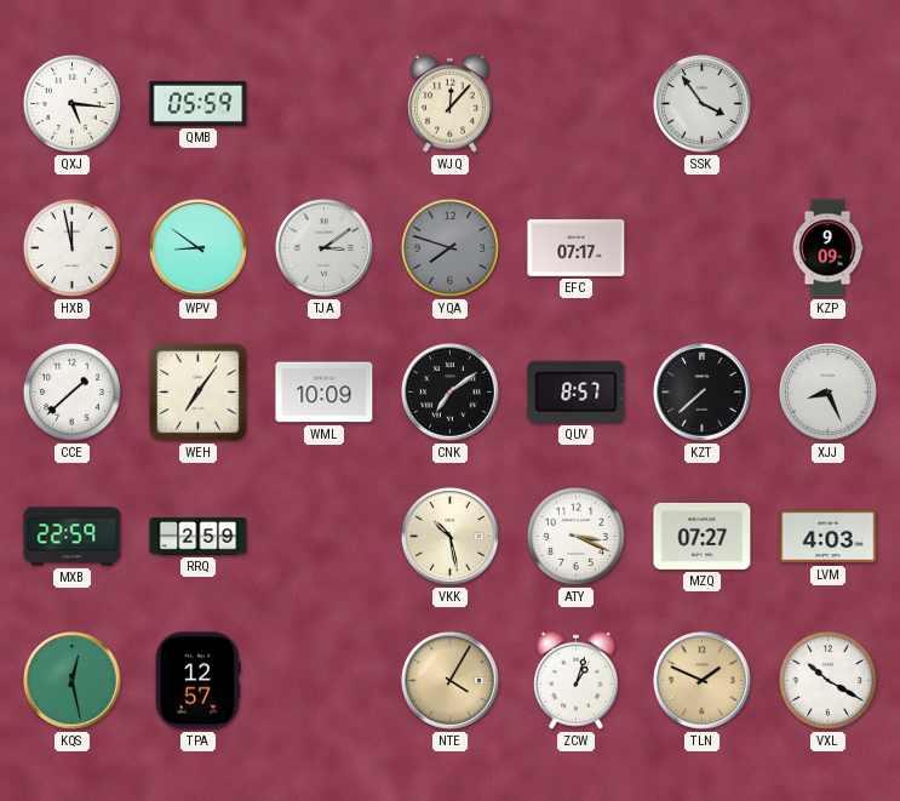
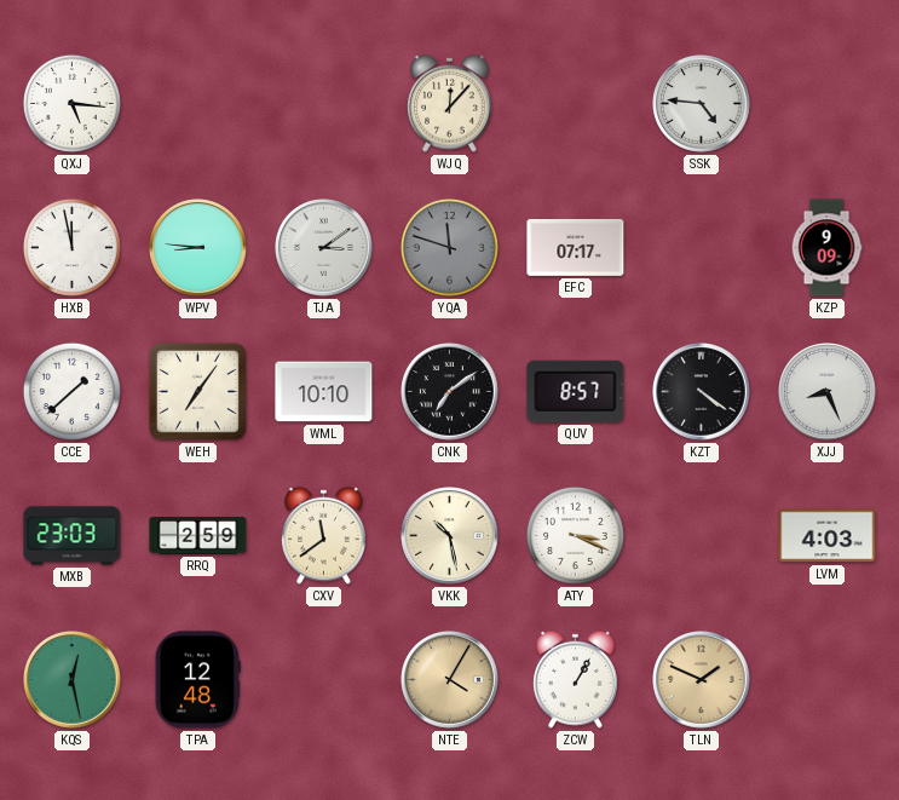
QMB: 05:59 -> none
SSK: 3:54 -> 4:46
WPV: 8:51 -> 8:46
YQA: 7:48 -> 11:48
WML: 10:09 -> 10:10
KZT: 7:38 -> 4:21
MXB: 22:59 -> 23:03
CXV: none -> 11:39
MZQ: 07:27 -> none
TPA: 12:57 -> 12:48
ZCW: 1:03 -> 1:05
VXL: 10:20 -> none
